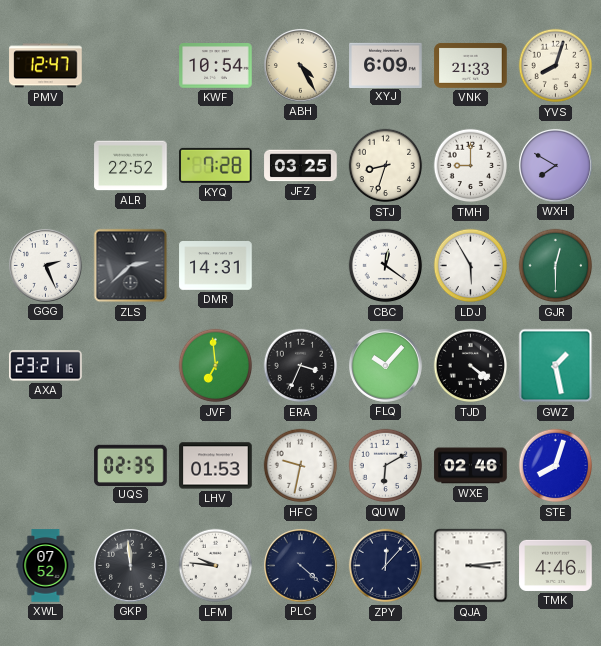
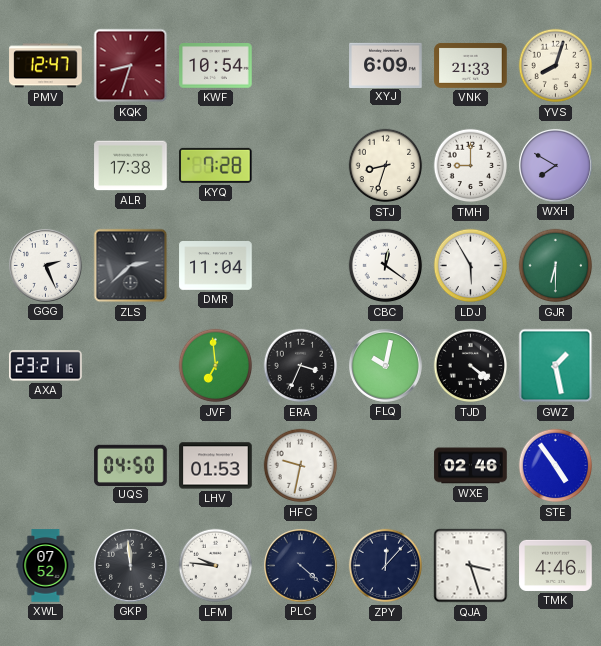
KQK: none -> 8:33
ABH: 4:25 -> none
ALR: 22:52 -> 17:38
JFZ: 03:25 -> none
DMR: 14:31 -> 11:04
GJR: 12:30 -> 6:30
FLQ: 10:07 -> 10:02
UQS: 02:35 -> 04:50
QUW: 6:10 -> none
STE: 8:03 -> 4:54
QJA: 3:14 -> 3:27
